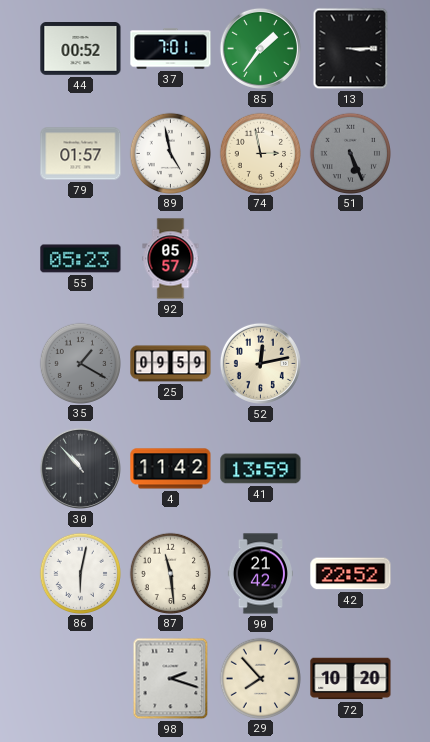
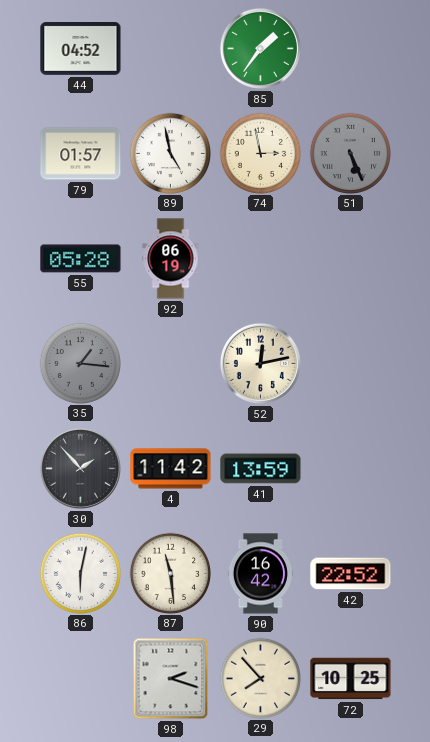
44: 00:52 -> 04:52
37: 7:01 -> none
13: 3:15 -> none
55: 05:23 -> 05:28
92: 05:57 -> 06:19
35: 1:20 -> 1:16
25: 09:59 -> none
30: 10:53 -> 1:53
90: 21:42 -> 16:42
72: 10:20 -> 10:25
